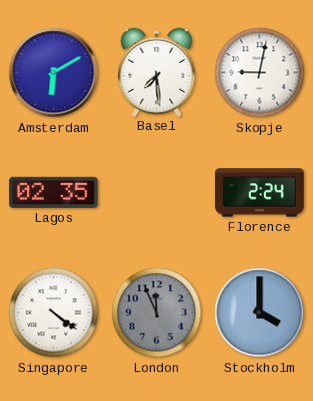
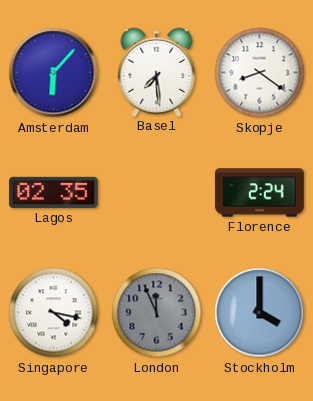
Amsterdam: 6:10 -> 6:07
Skopje: 9:02 -> 8:21
Singapore: 4:21 -> 4:17
